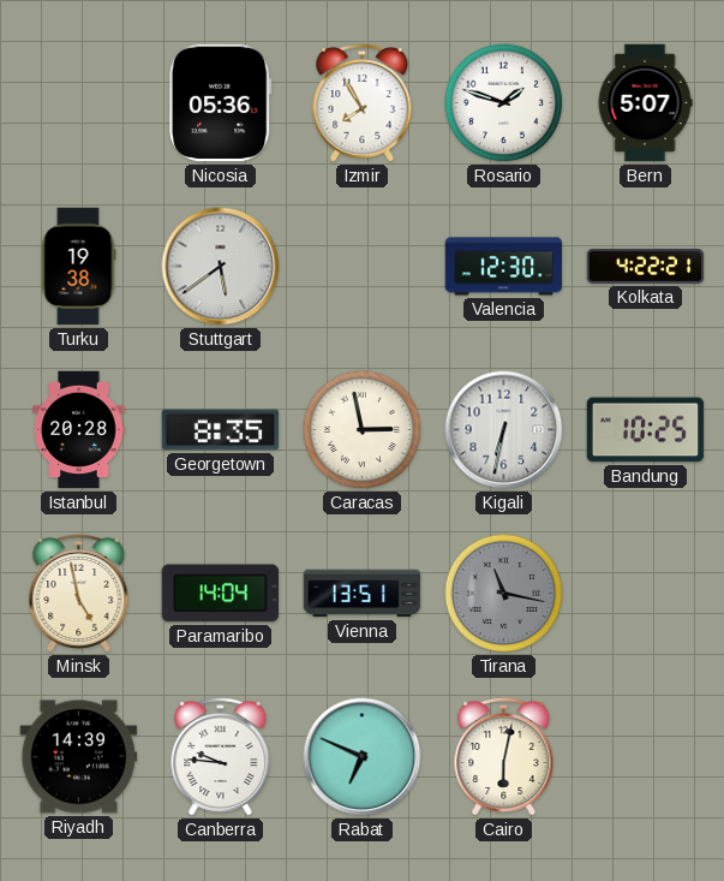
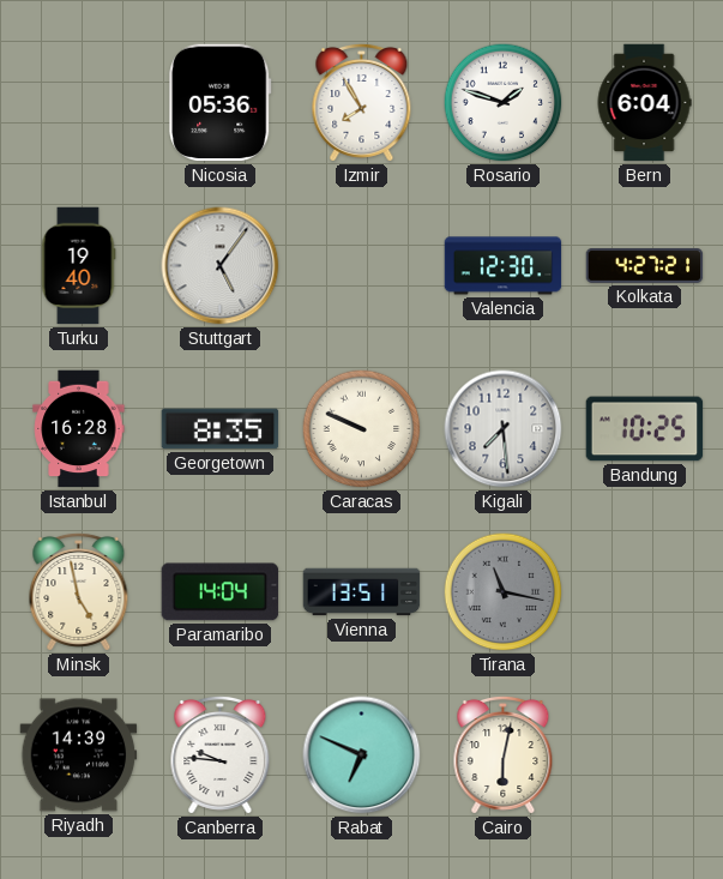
Bern: 5:07 -> 6:04
Turku: 19:38 -> 19:40
Stuttgart: 5:39 -> 5:06
Kolkata: 4:22 -> 4:27
Istanbul: 20:28 -> 16:28
Caracas: 2:58 -> 9:49
Kigali: 6:32 -> 7:29
